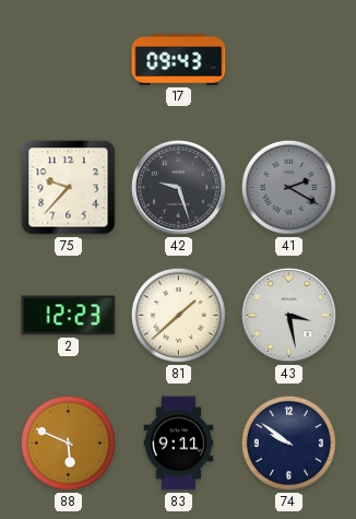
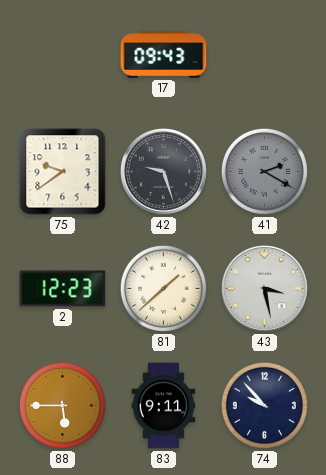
75: 9:37 -> 9:39
88: 5:49 -> 5:45
74: 9:51 -> 9:53
